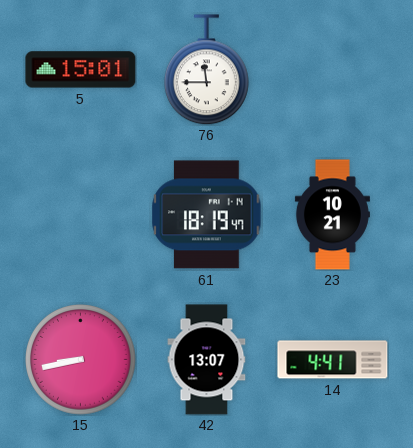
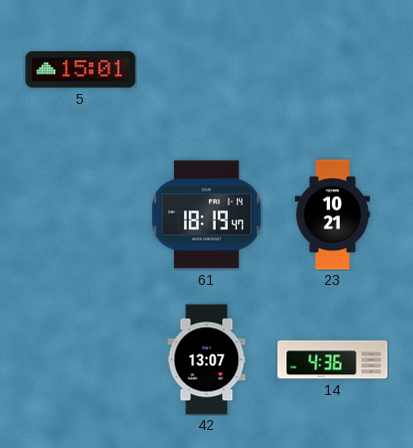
76: 11:45 -> none
15: 8:43 -> none
14: 4:41 -> 4:36
